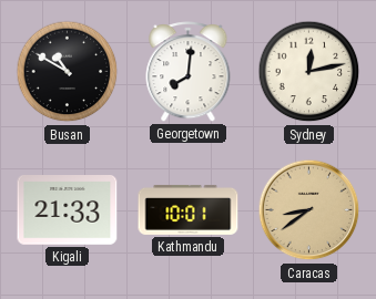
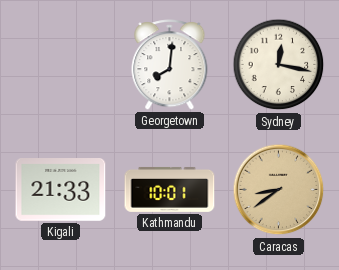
Busan: 10:50 -> none
Sydney: 12:13 -> 12:17
